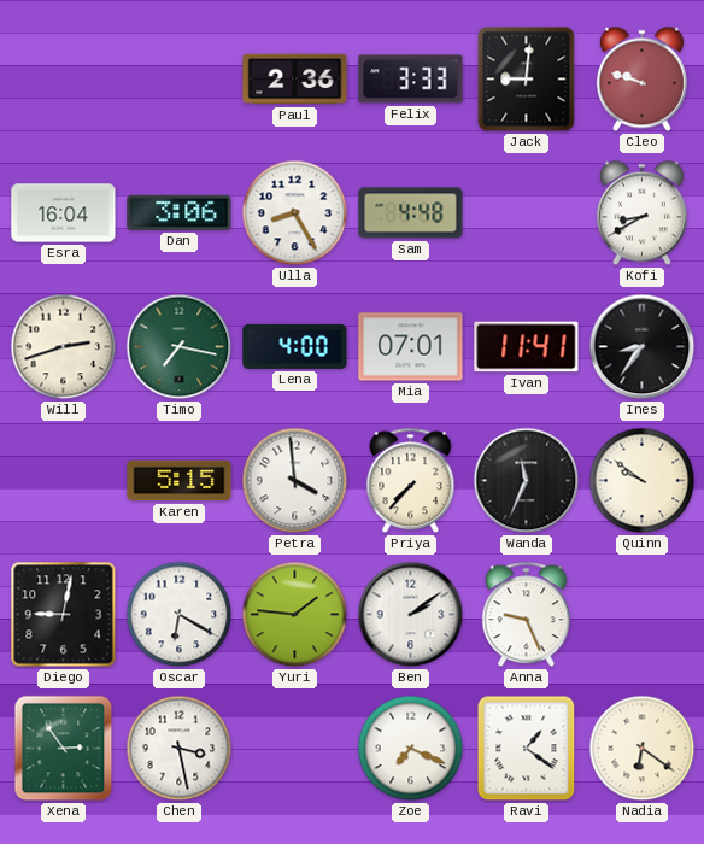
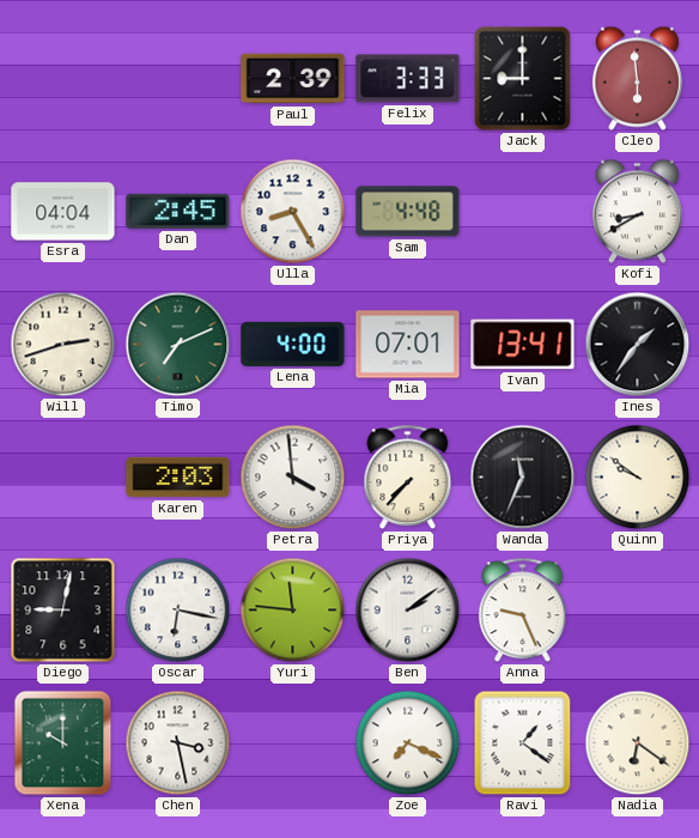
Paul: 2:36 -> 2:39
Jack: 9:01 -> 9:00
Cleo: 9:48 -> 5:59
Esra: 16:04 -> 04:04
Dan: 3:06 -> 2:45
Timo: 7:17 -> 7:11
Ivan: 11:41 -> 13:41
Ines: 8:36 -> 1:36
Karen: 5:15 -> 2:03
Oscar: 6:20 -> 6:17
Yuri: 1:46 -> 11:46
Xena: 2:54 -> 10:00
